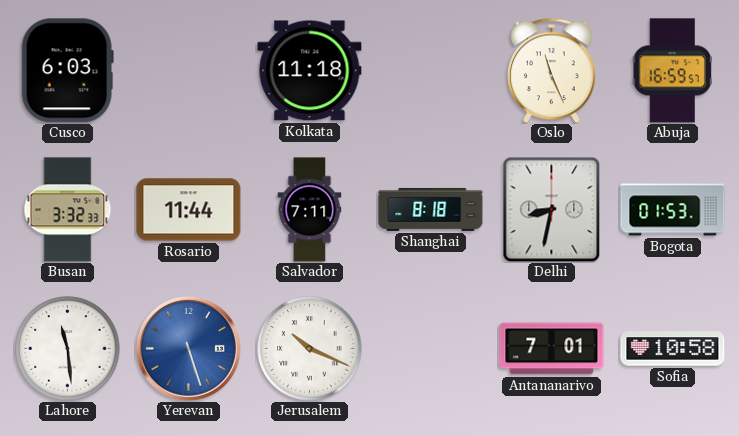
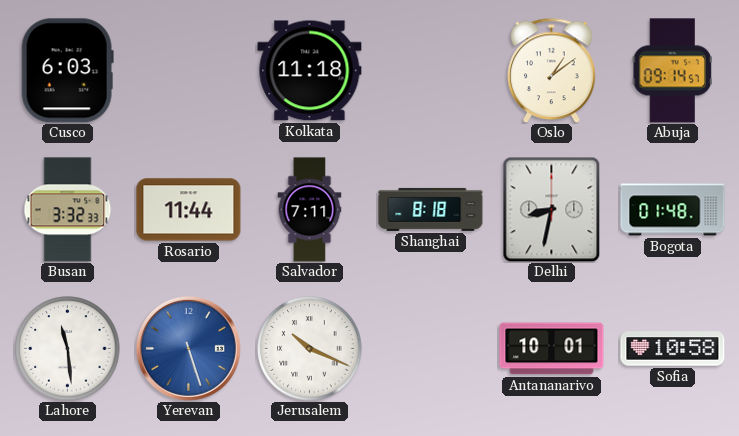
Oslo: 11:26 -> 1:09
Abuja: 16:59 -> 09:14
Bogota: 01:53 -> 01:48
Antananarivo: 7:01 -> 10:01
